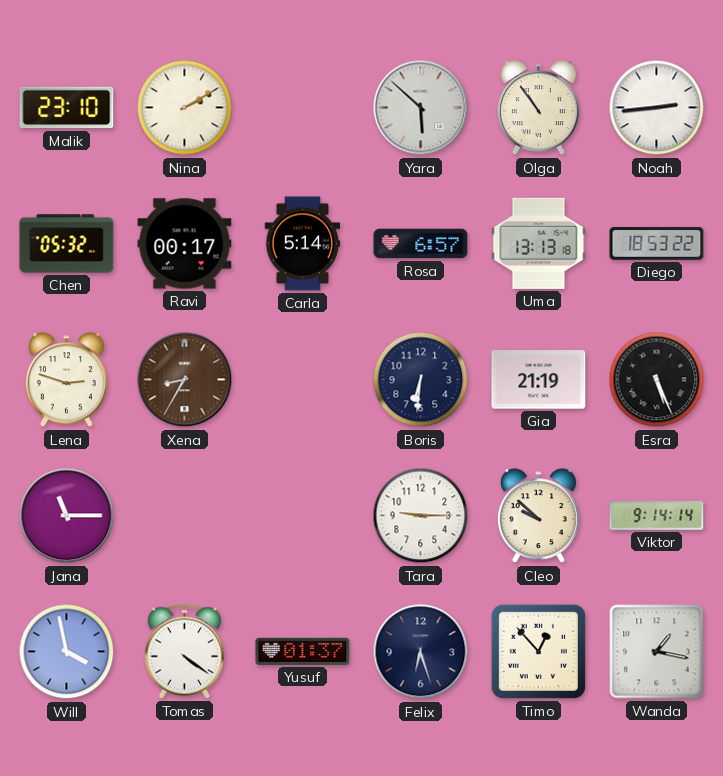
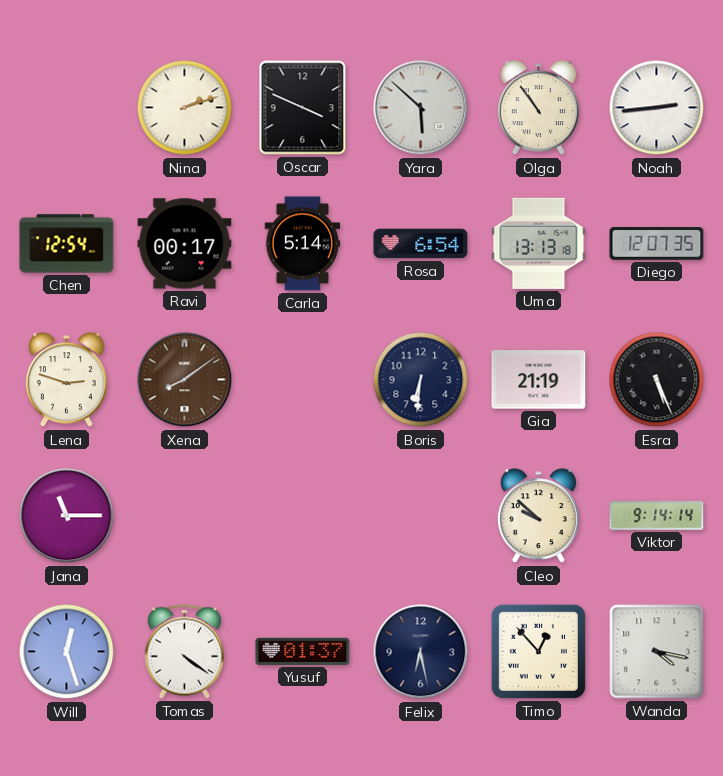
Malik: 23:10 -> none
Nina: 2:10 -> 2:12
Oscar: none -> 3:49
Chen: 05:32 -> 12:54
Rosa: 6:57 -> 6:54
Diego: 18:53 -> 12:07
Xena: 8:35 -> 8:09
Tara: 9:15 -> none
Will: 3:58 -> 12:27
Felix: 6:27 -> 6:28
Wanda: 1:17 -> 4:17
